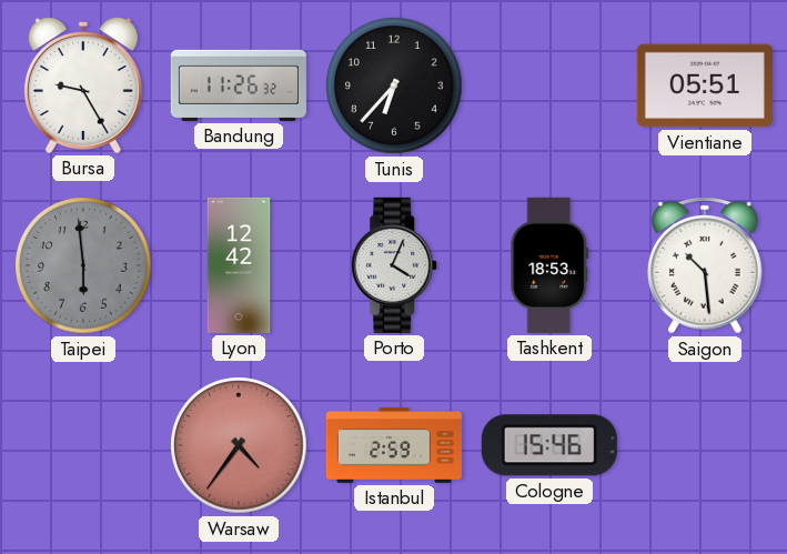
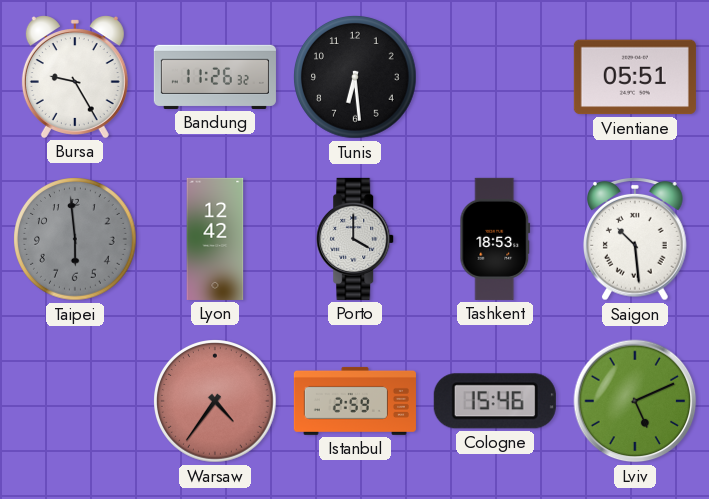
Tunis: 6:37 -> 6:29
Porto: 4:04 -> 4:00
Lviv: none -> 5:11
